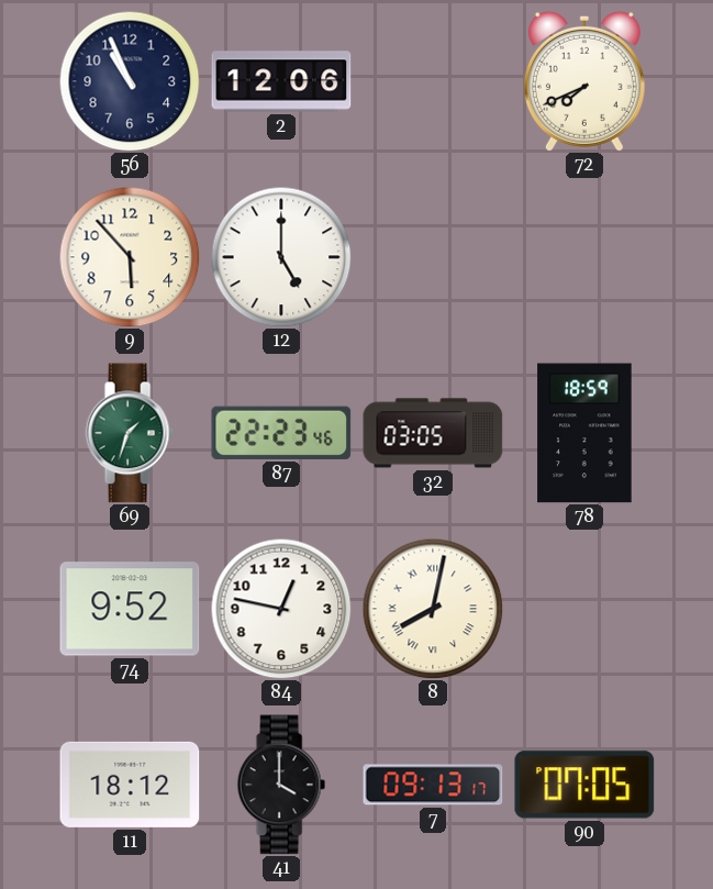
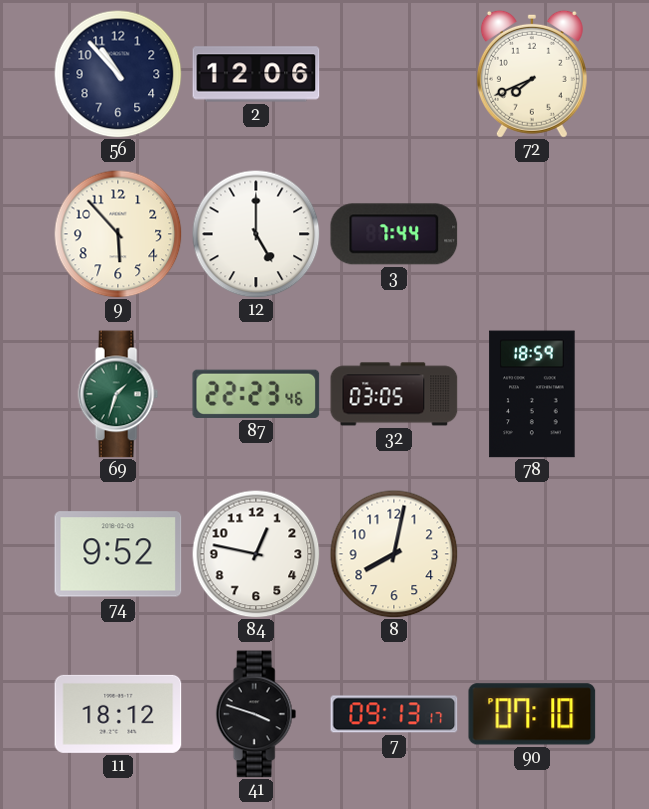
56: 10:56 -> 10:53
3: none -> 7:44
8 numerals: Roman -> Arabic
41: 4:00 -> 3:48
90: 07:05 -> 07:10
